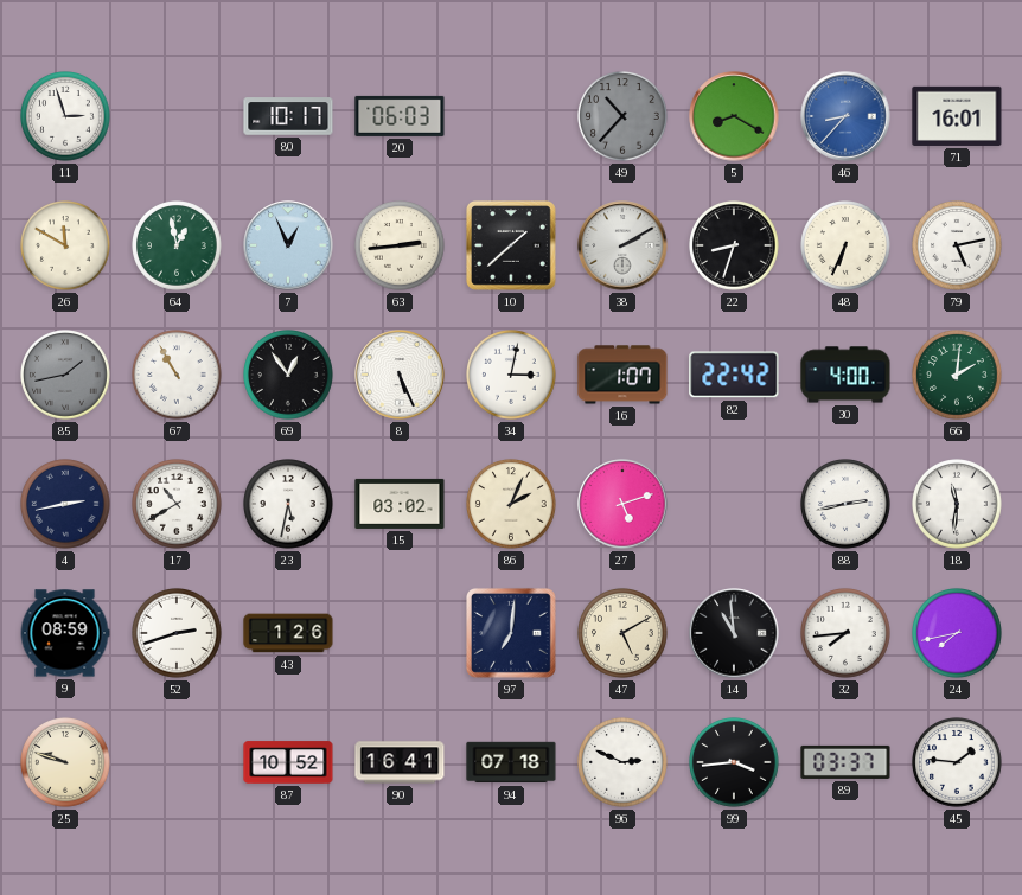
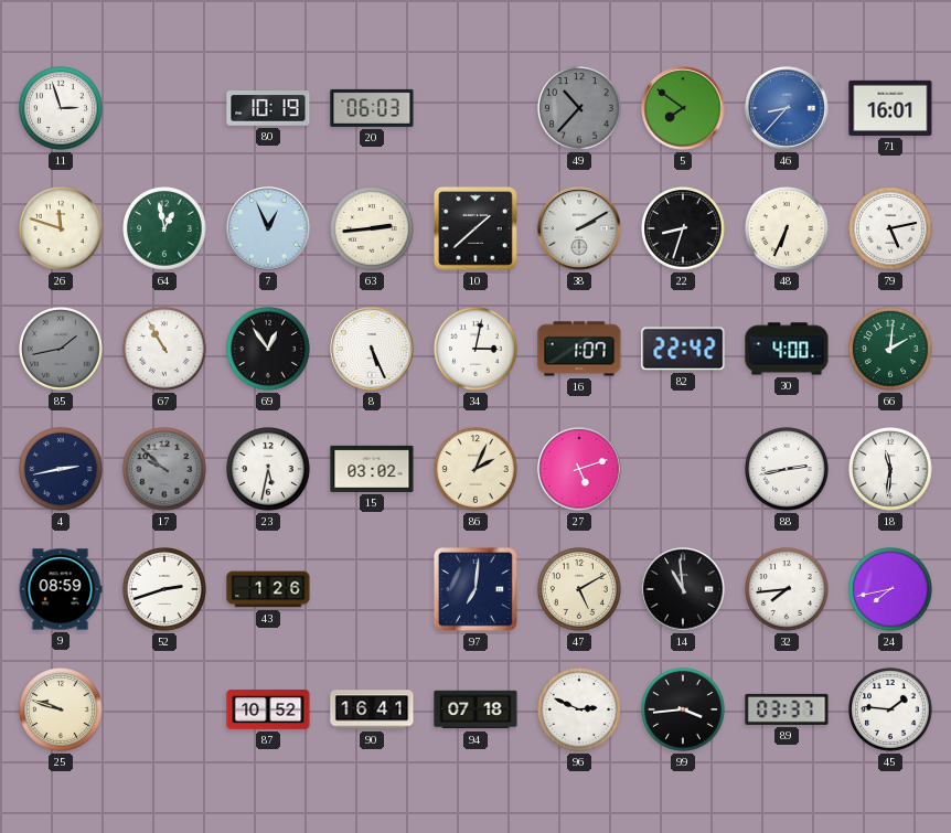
80: 10:17 -> 10:19
5: 8:20 -> 7:51
26: 11:50 -> 11:48
17: 10:40 -> 9:52
17 dial: white -> grey
